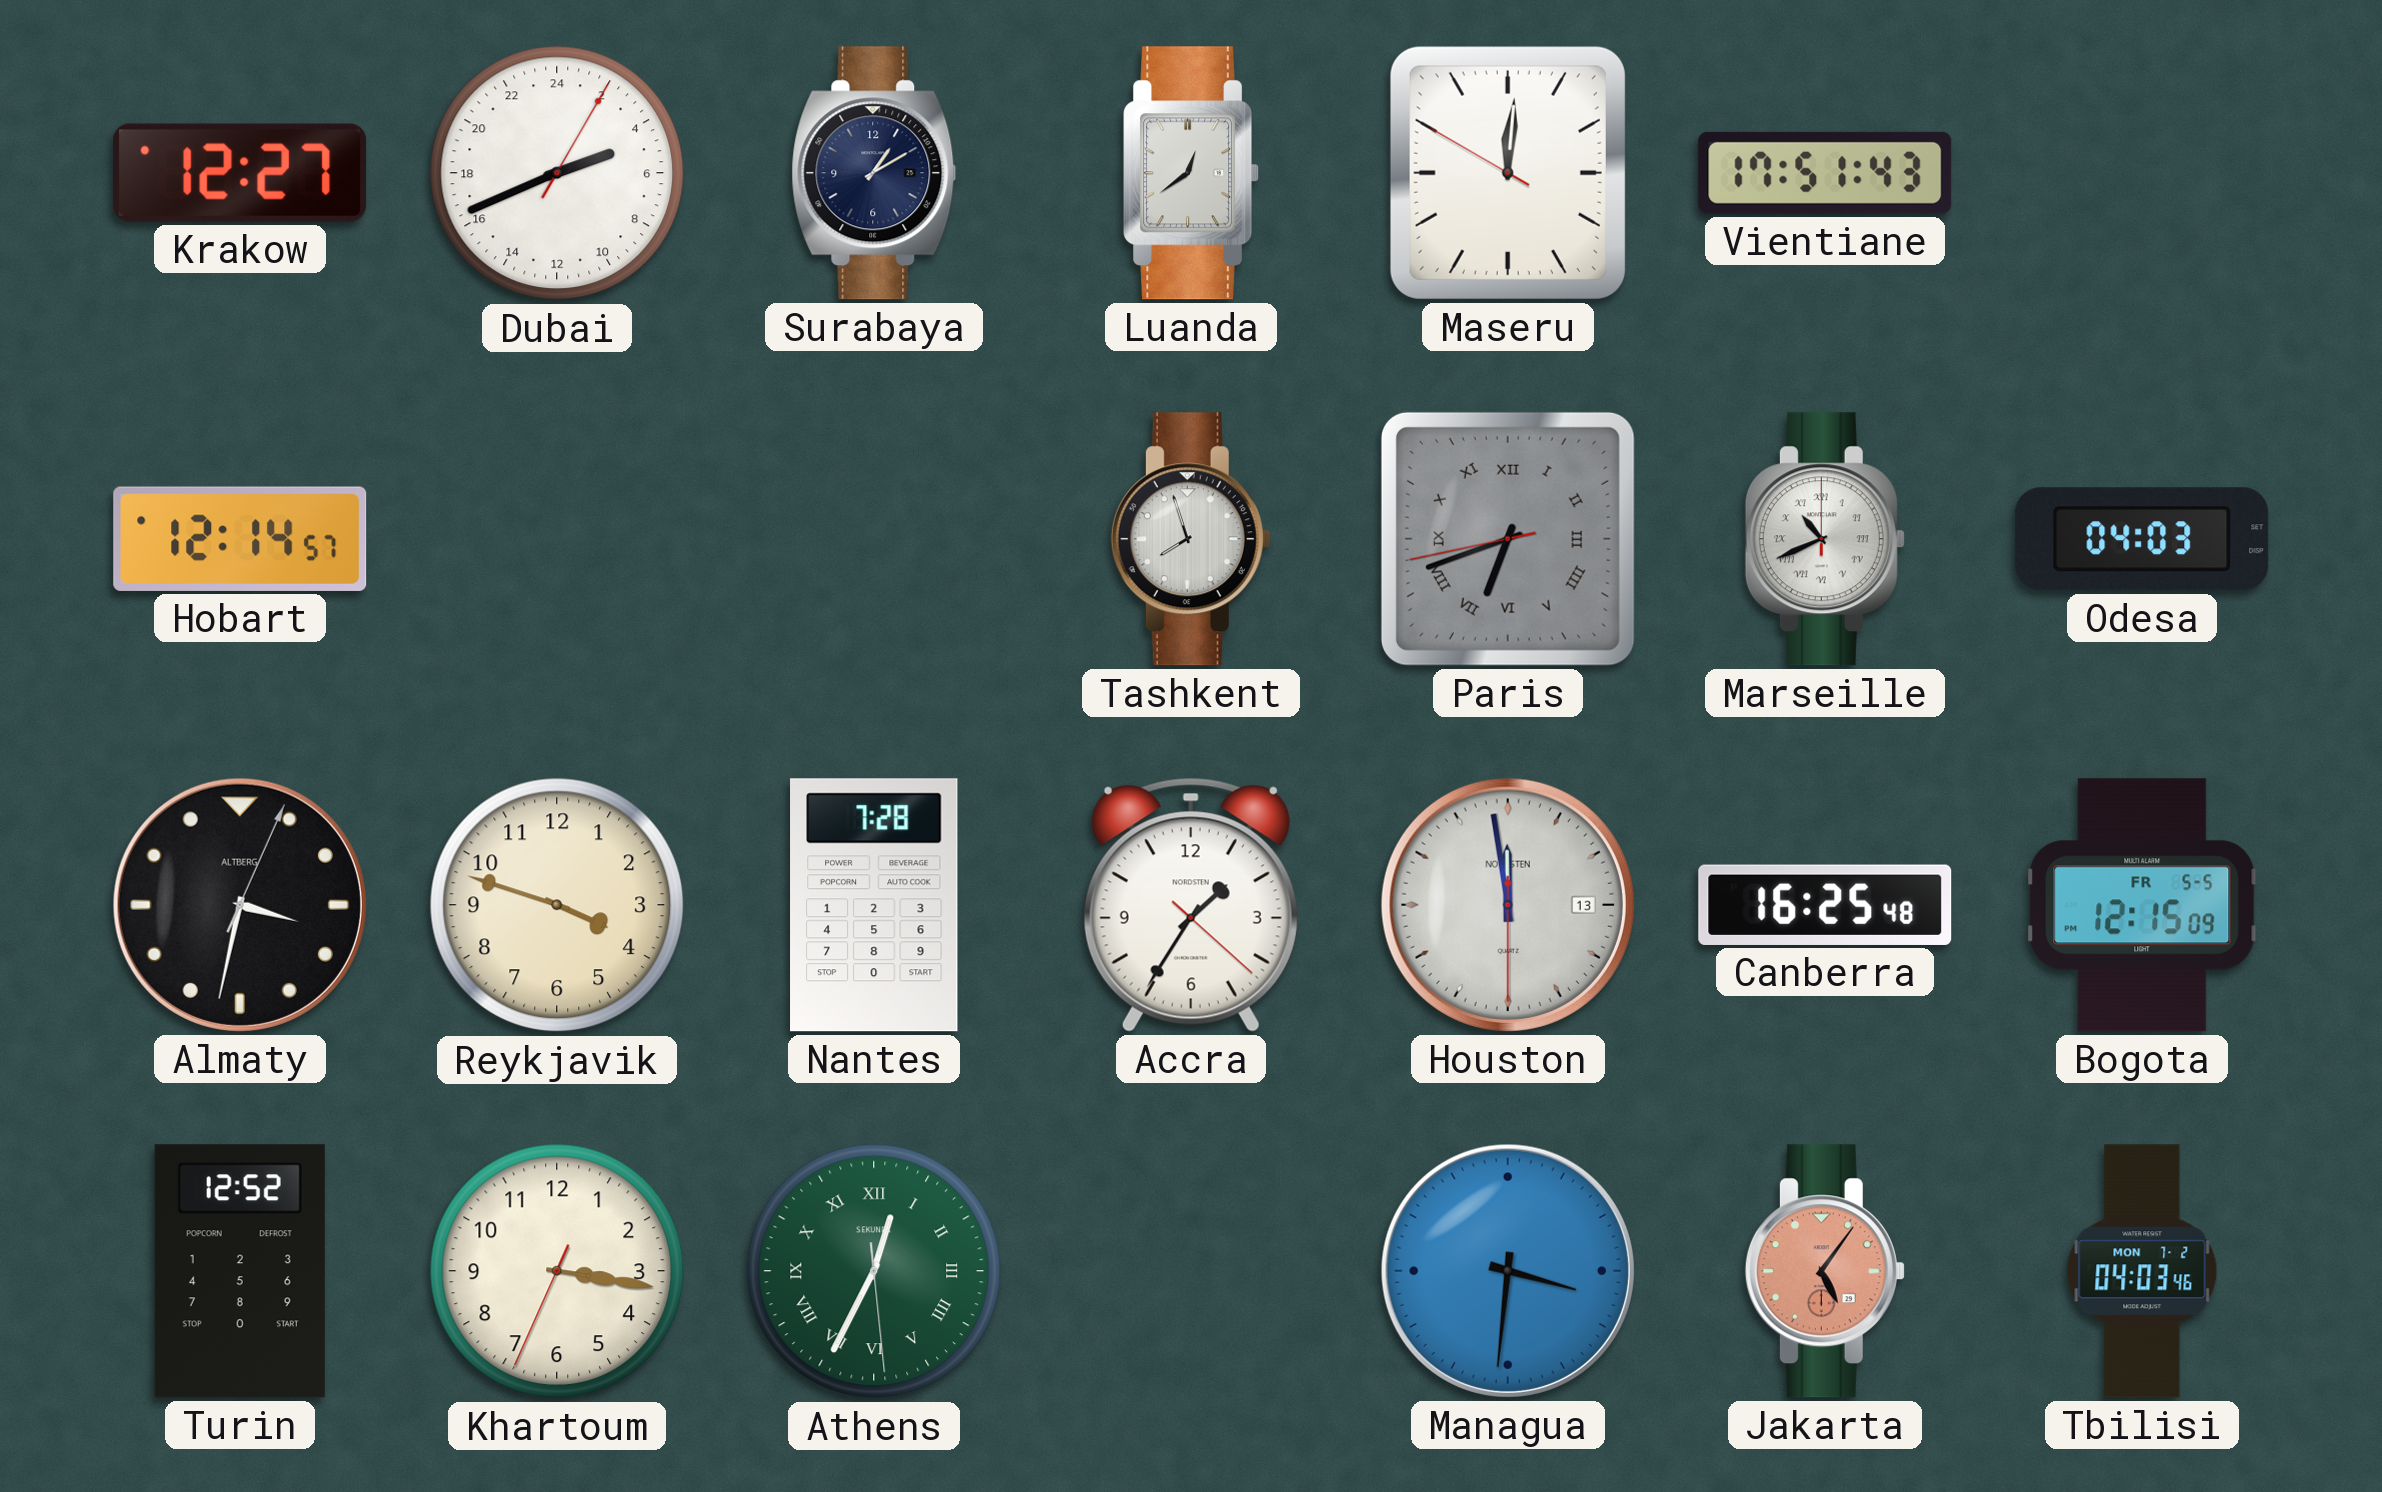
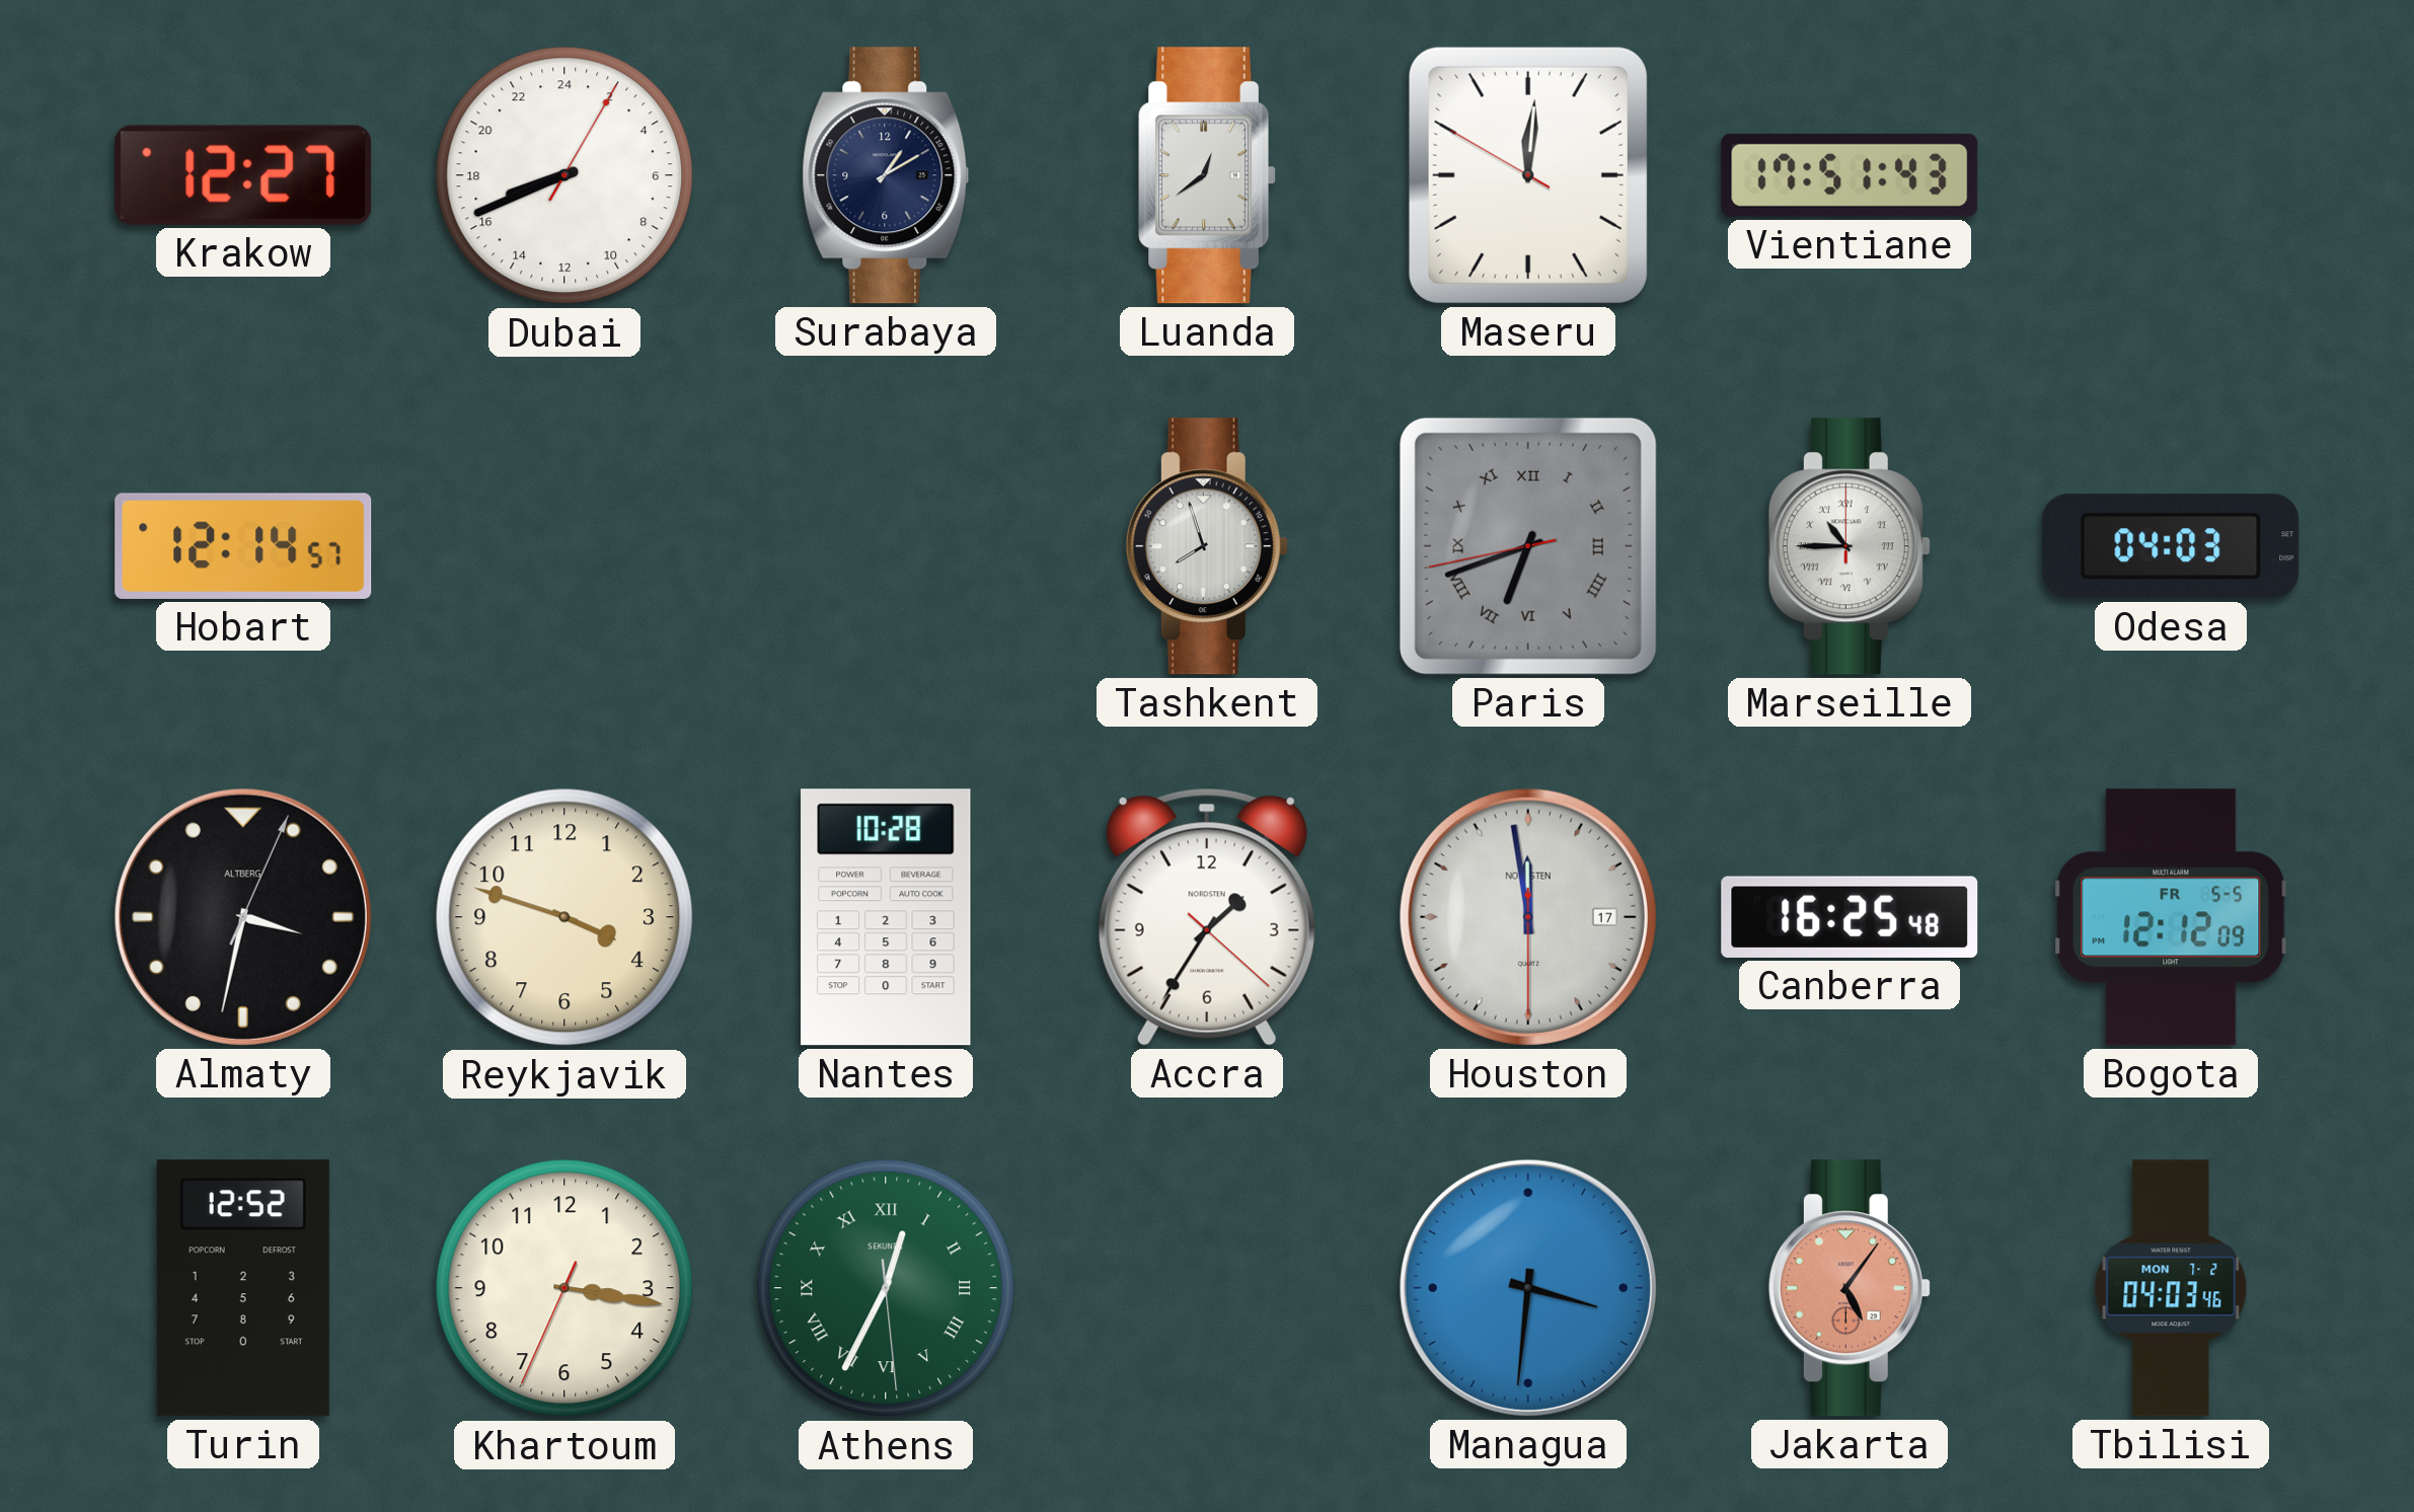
Dubai: 4:41 -> 16:41
Marseille: 10:41 -> 10:45
Nantes: 7:28 -> 10:28
Houston date: 13 -> 17
Bogota: 12:15 -> 12:12
